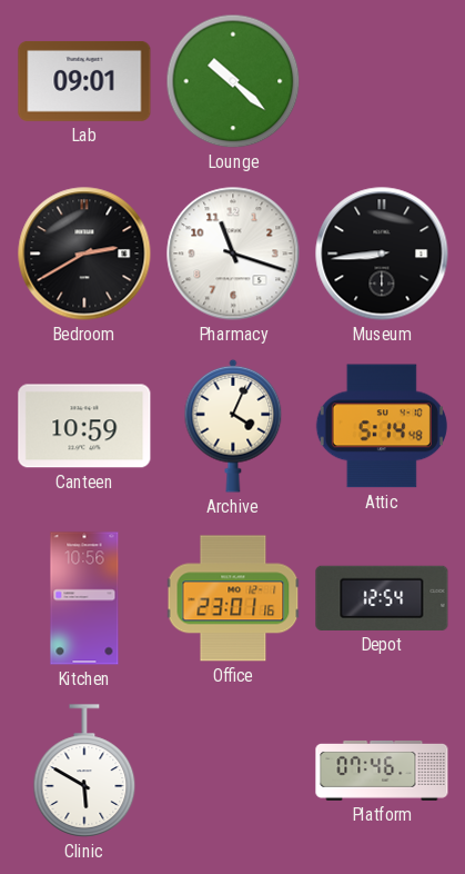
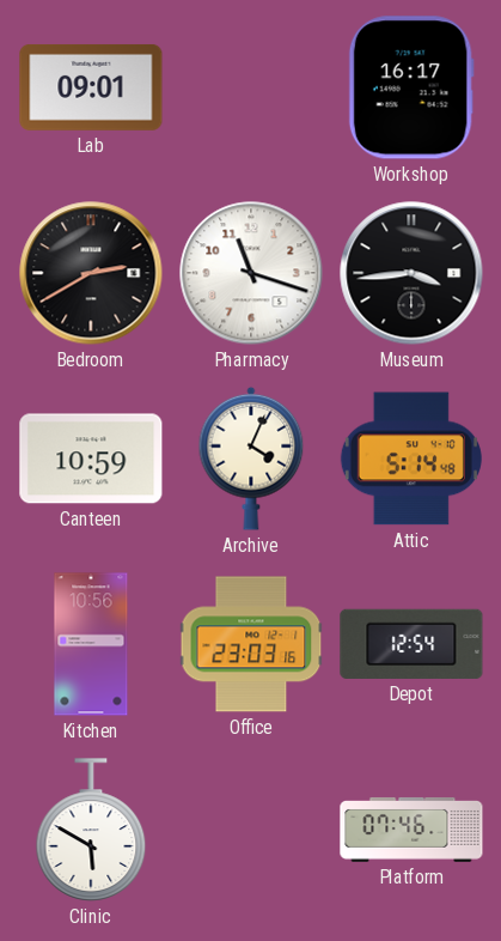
Lounge: 10:22 -> none
Workshop: none -> 16:17
Museum: 8:44 -> 3:44
Office: 23:01 -> 23:03
